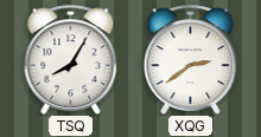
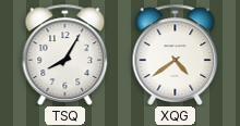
XQG: 2:39 -> 4:39
